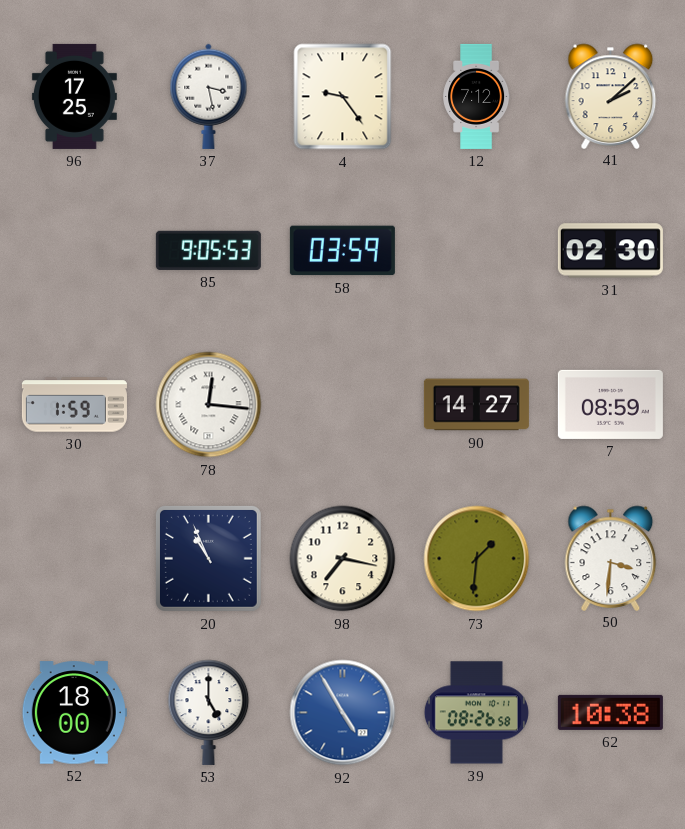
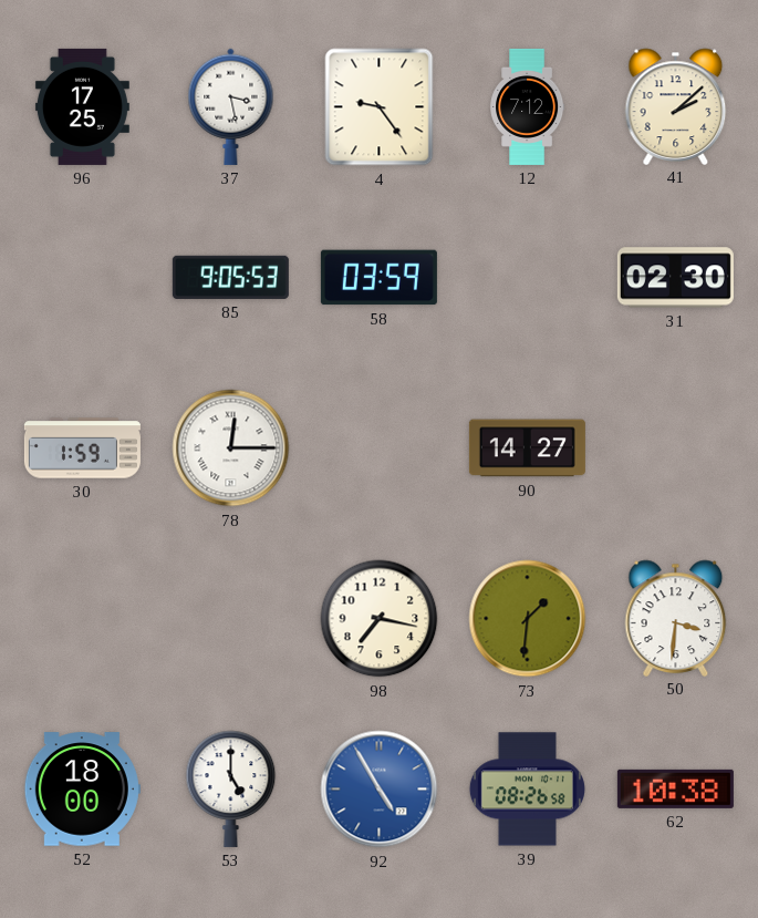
78: 12:16 -> 12:15
7: 08:59 -> none
20: 10:56 -> none
